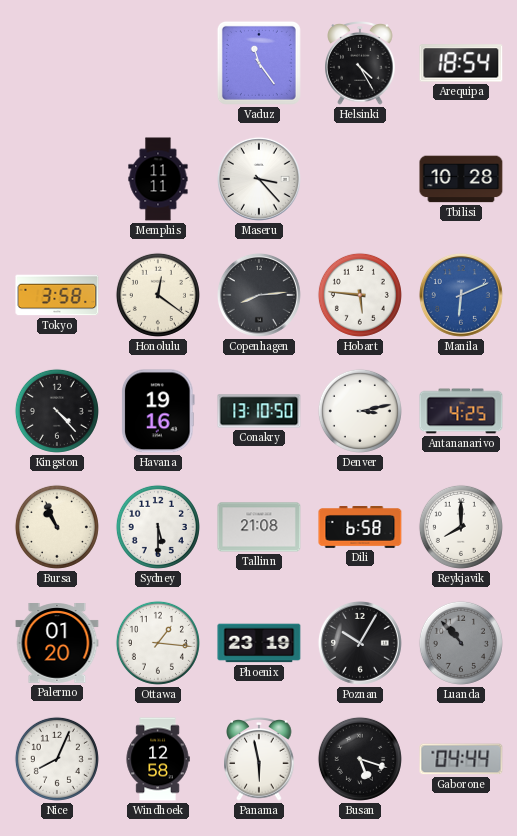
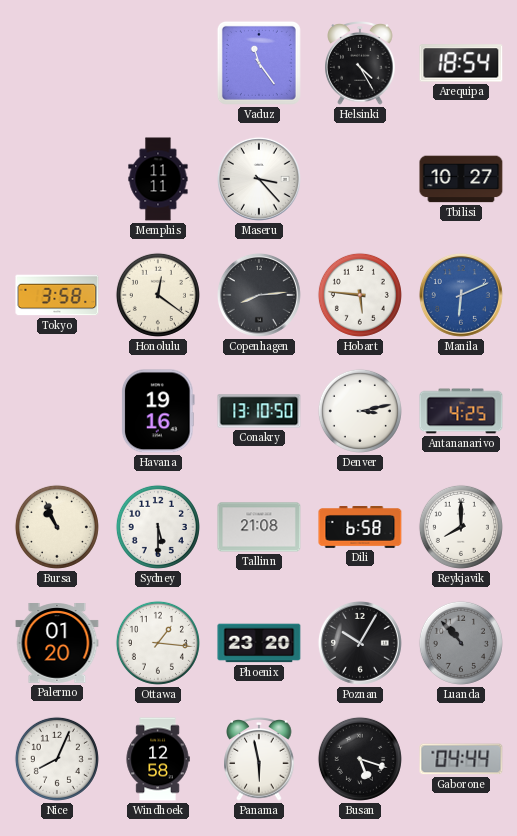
Tbilisi: 10:28 -> 10:27
Kingston: 4:23 -> none
Phoenix: 23:19 -> 23:20
